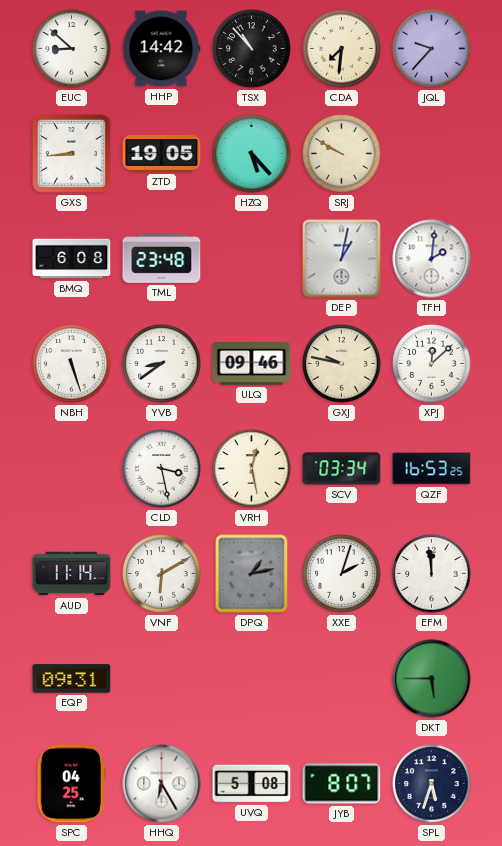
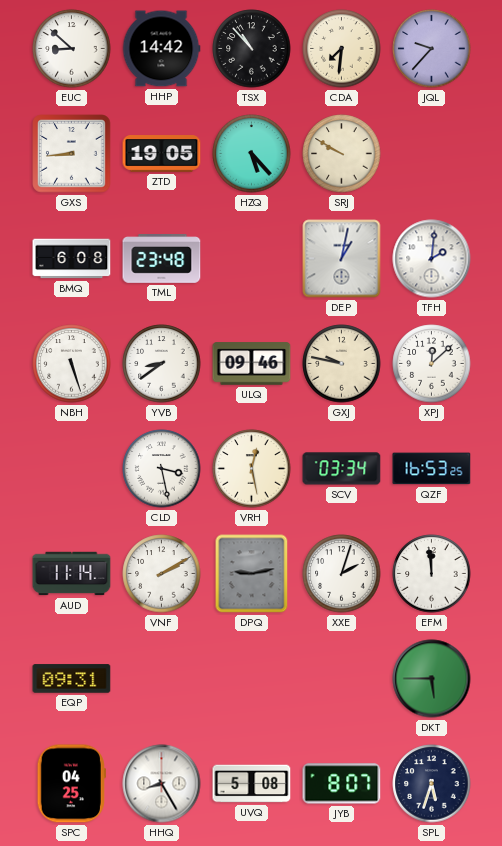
VNF: 6:10 -> 2:10
DPQ: 1:13 -> 9:13
HHQ: 6:25 -> 8:25
